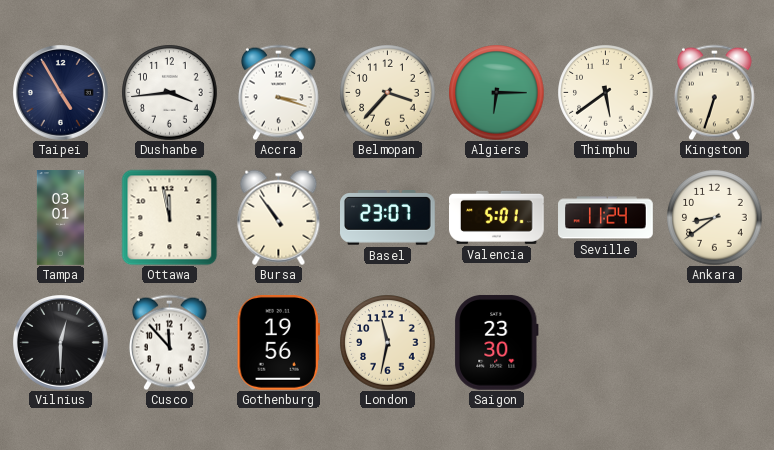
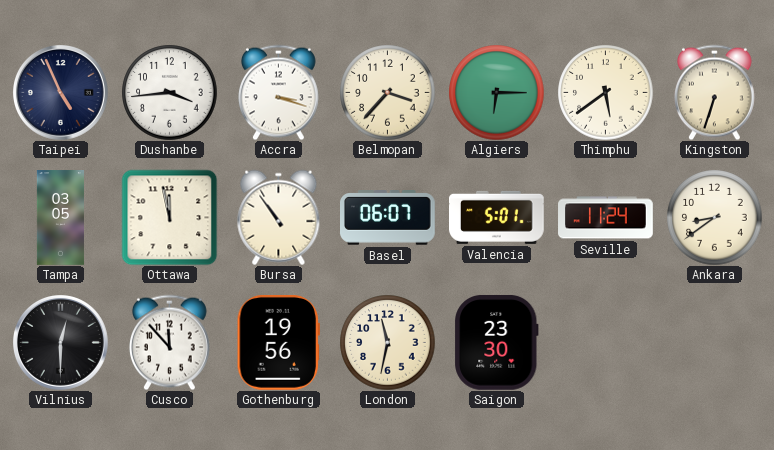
Taipei: 4:55 -> 4:56
Tampa: 03:01 -> 03:05
Basel: 23:07 -> 06:07
